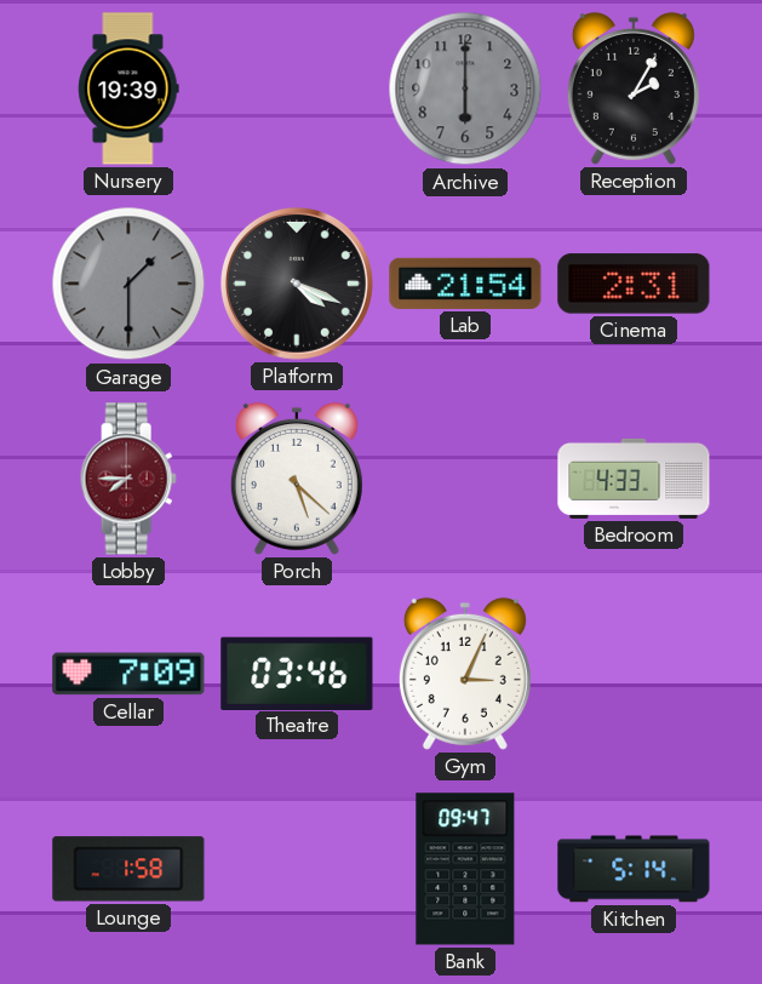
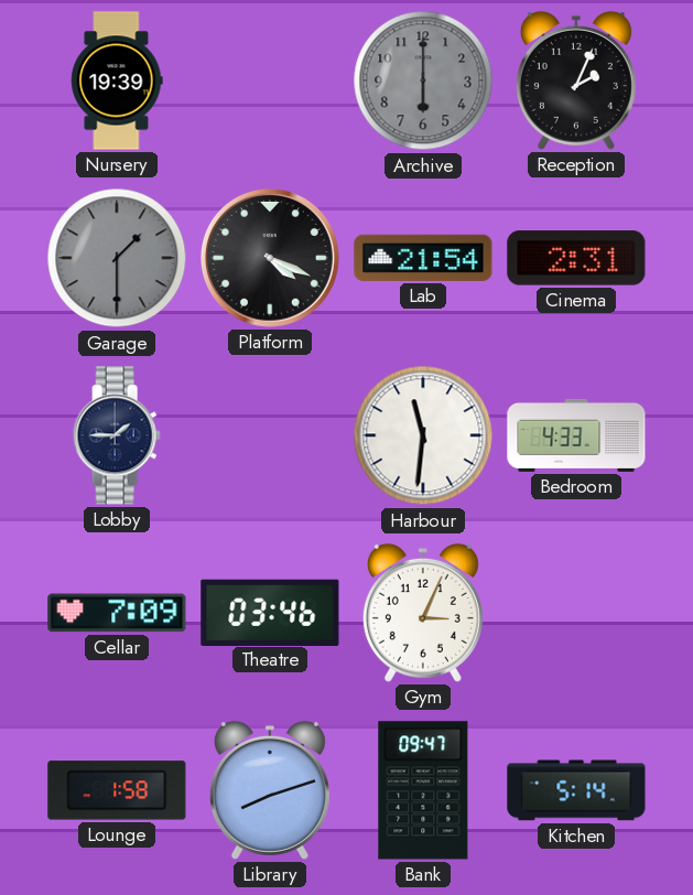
Reception: 2:05 -> 2:04
Lobby: 7:45 -> 1:45
Lobby dial: burgundy -> navy
Porch: 5:22 -> none
Harbour: none -> 11:31
Library: none -> 8:12
